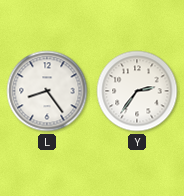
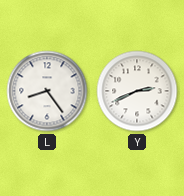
Y: 2:36 -> 2:41
